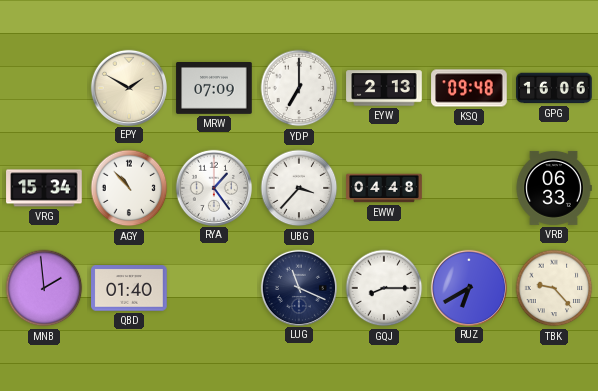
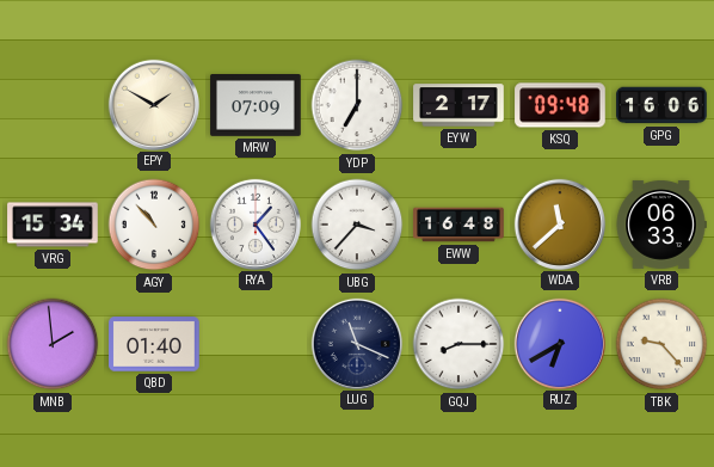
EYW: 2:13 -> 2:17
EWW: 04:48 -> 16:48
WDA: none -> 11:38
